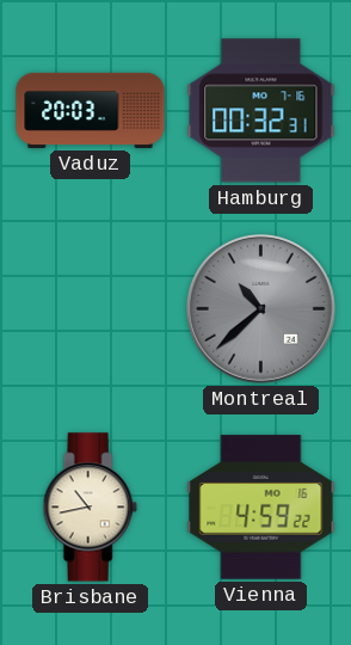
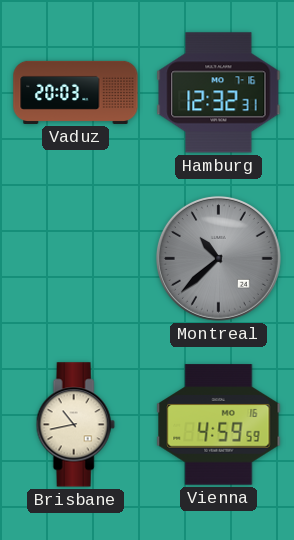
Hamburg: 00:32 -> 12:32
Vienna: 4:59:22 -> 4:59:59
